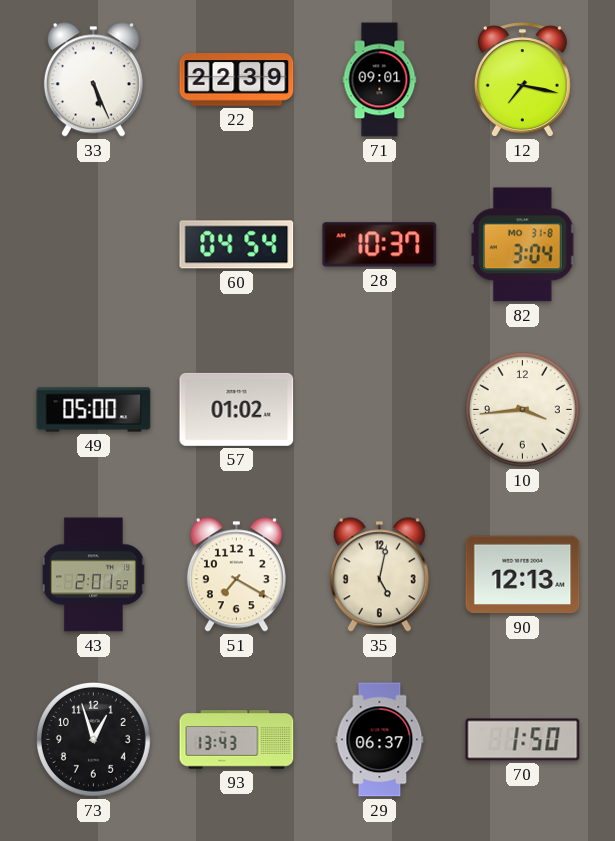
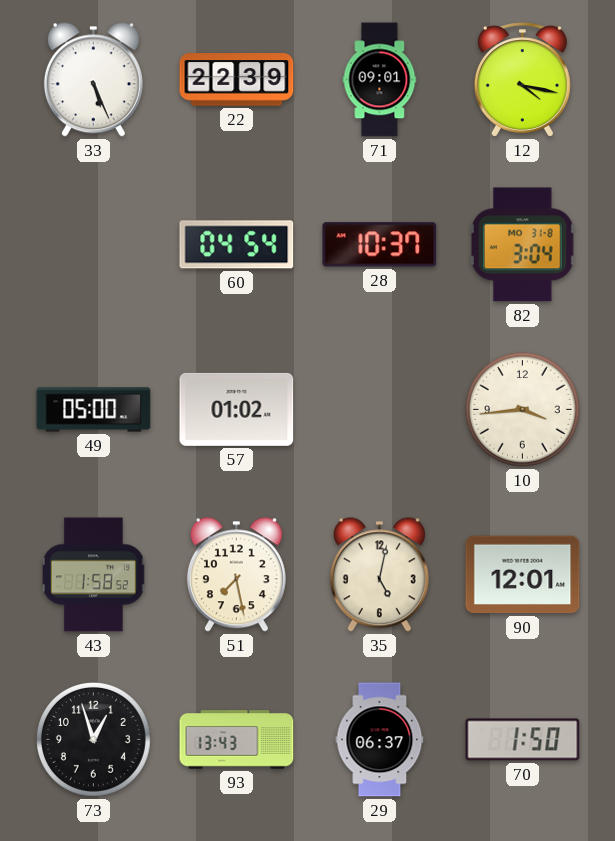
12: 7:17 -> 4:17
43: 2:01 -> 1:58
51: 7:20 -> 7:28
90: 12:13 -> 12:01
